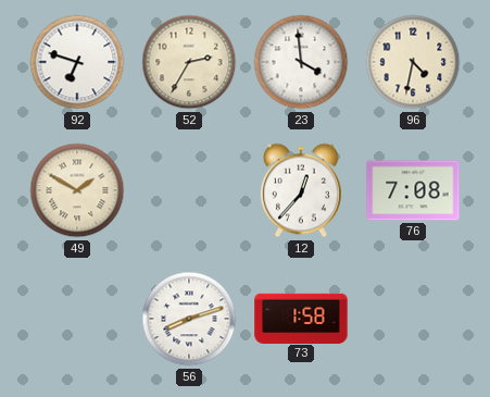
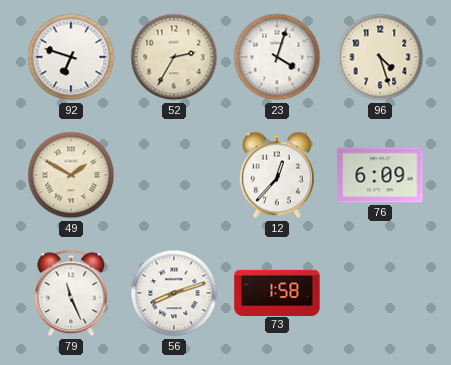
23: 3:59 -> 4:03
96: 4:32 -> 4:27
76: 7:08 -> 6:09
79: none -> 11:26
